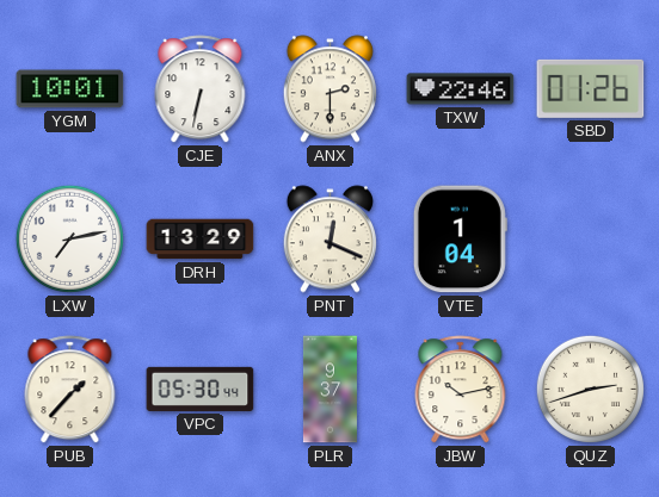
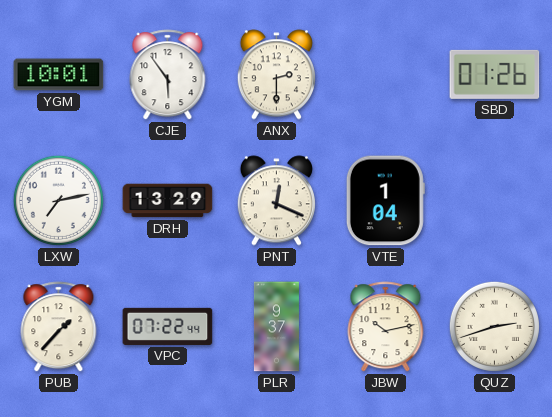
CJE: 6:32 -> 5:54
TXW: 22:46 -> none
VPC: 05:30 -> 07:22
